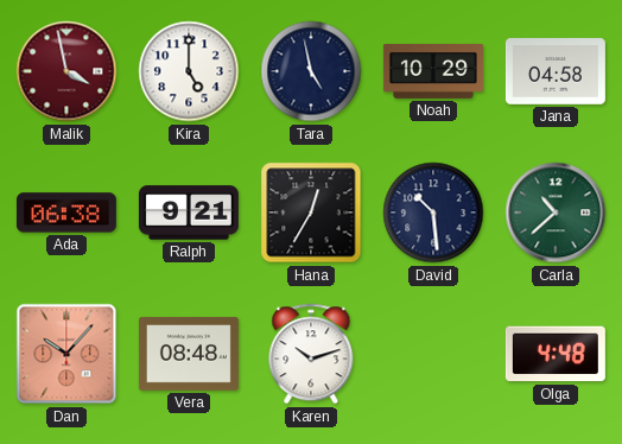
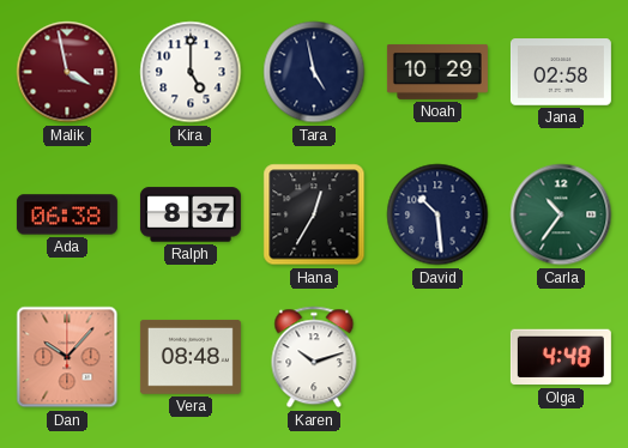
Jana: 04:58 -> 02:58
Ralph: 9:21 -> 8:37
Carla: 10:38 -> 10:36
